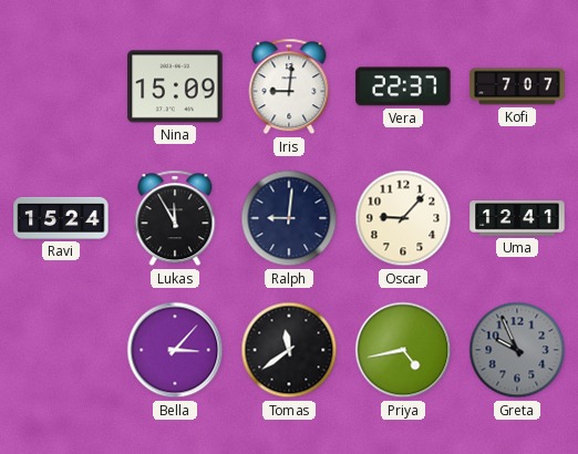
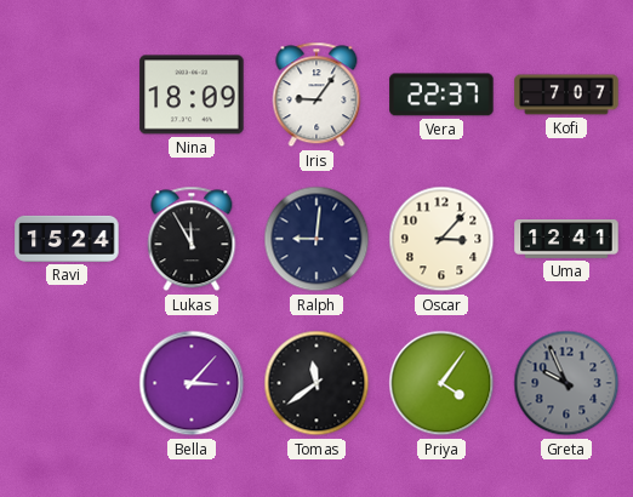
Nina: 15:09 -> 18:09
Iris: 9:01 -> 9:06
Oscar: 9:07 -> 3:07
Priya: 4:43 -> 4:06
